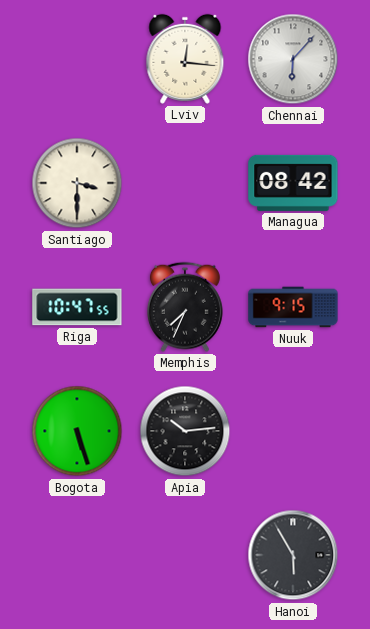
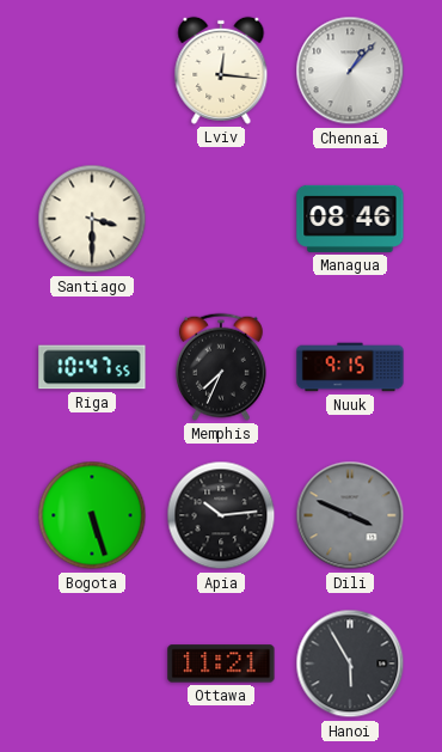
Chennai: 6:07 -> 1:07
Managua: 08:42 -> 08:46
Dili: none -> 3:49
Ottawa: none -> 11:21
